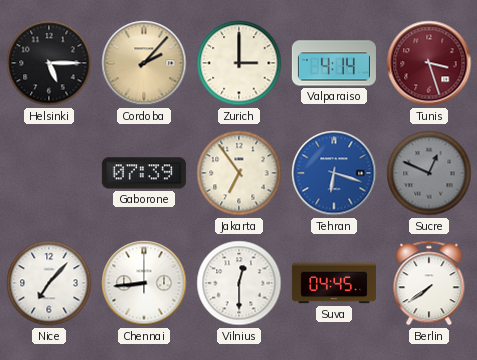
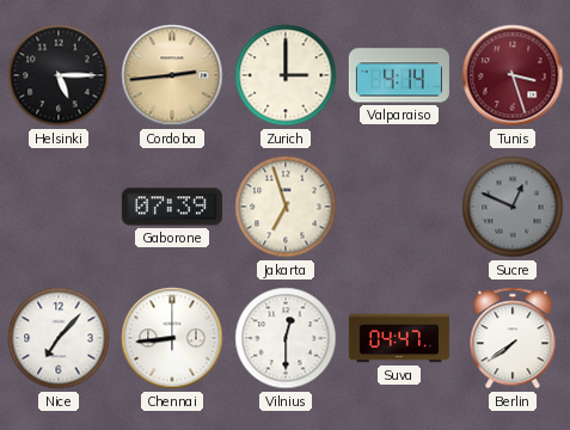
Cordoba: 2:07 -> 2:44
Jakarta: 6:54 -> 6:57
Tehran: 6:18 -> none
Suva: 04:45 -> 04:47
